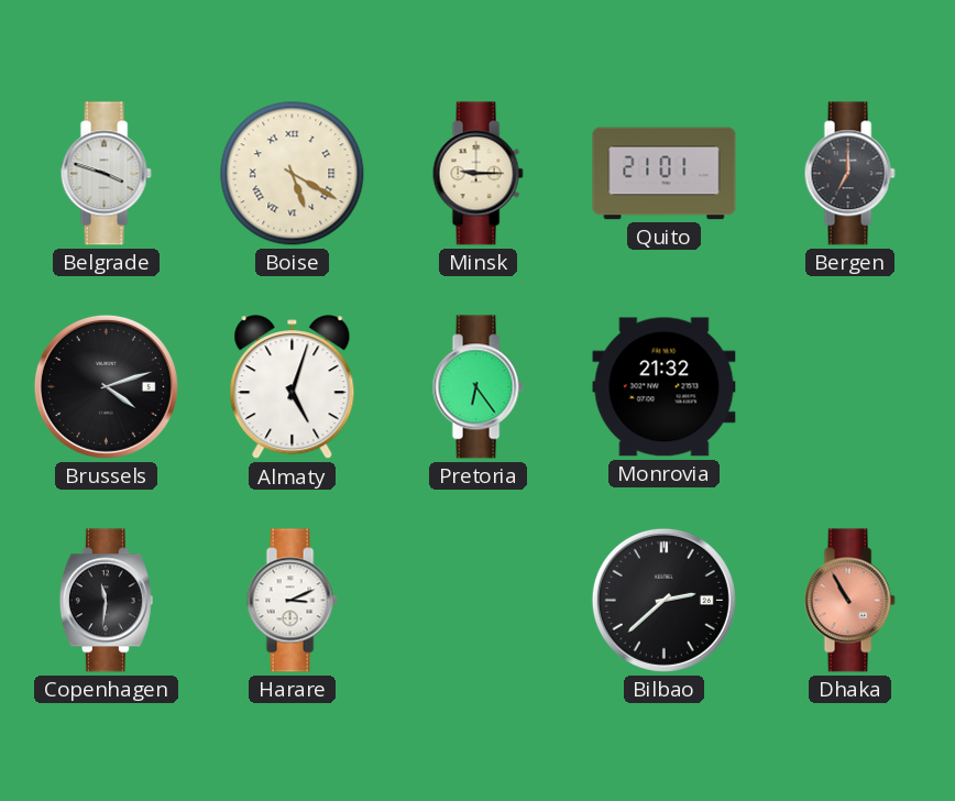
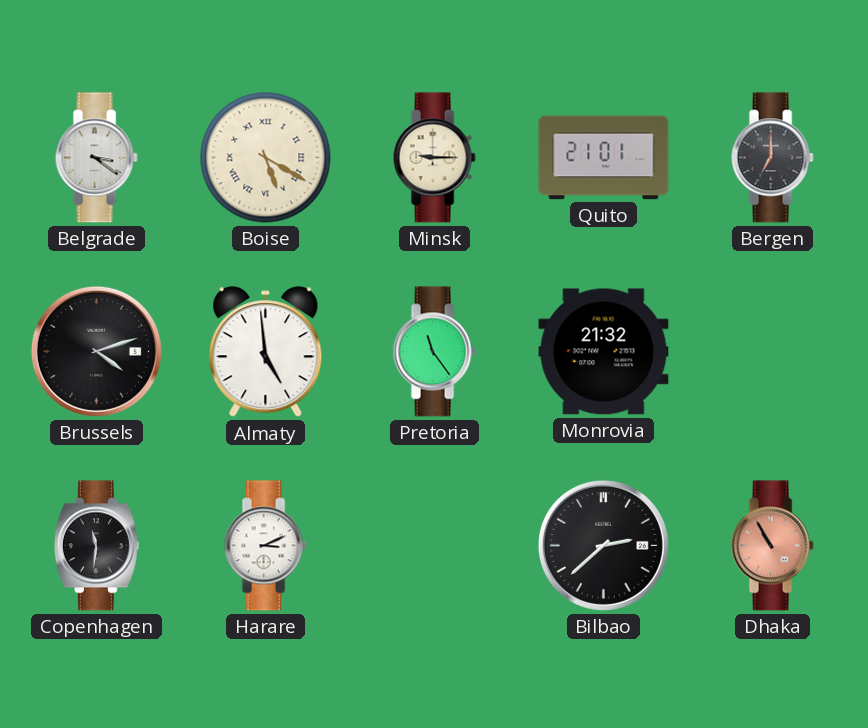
Belgrade: 3:48 -> 3:21
Almaty: 5:03 -> 4:59
Pretoria: 6:24 -> 11:24
